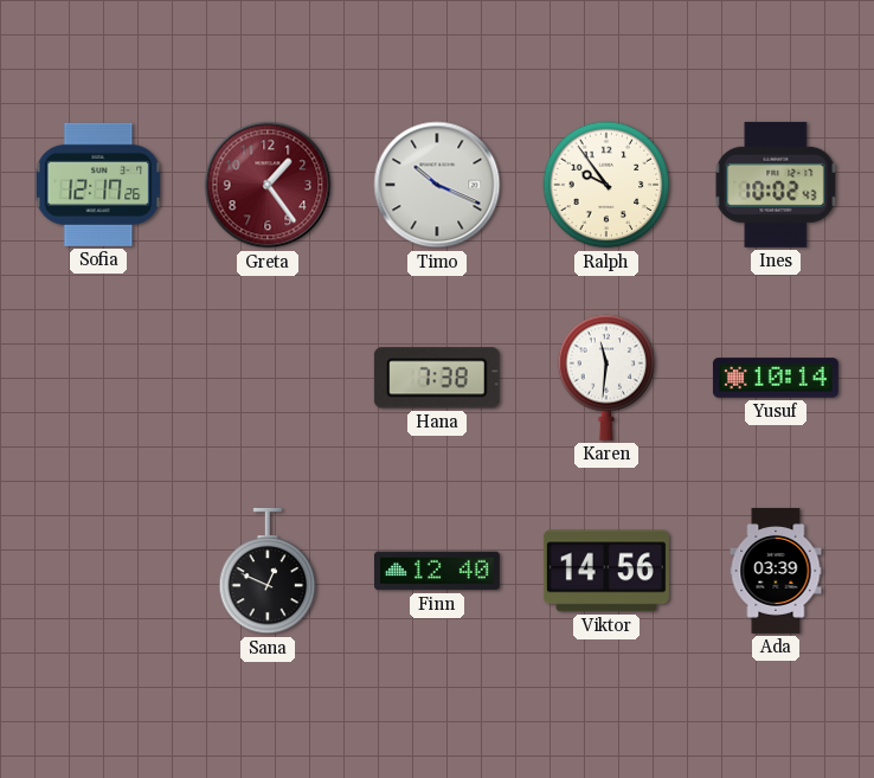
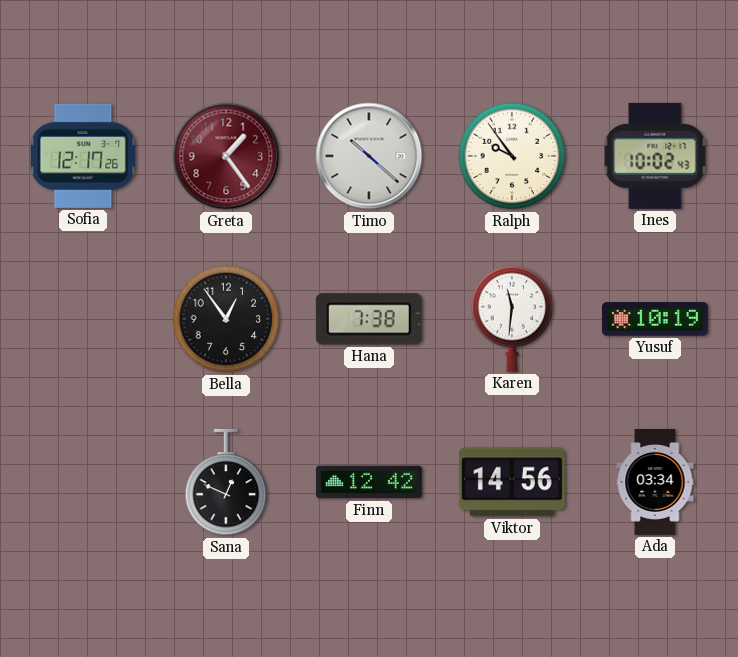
Timo: 10:19 -> 10:22
Bella: none -> 12:54
Yusuf: 10:14 -> 10:19
Finn: 12:40 -> 12:42
Ada: 03:39 -> 03:34
